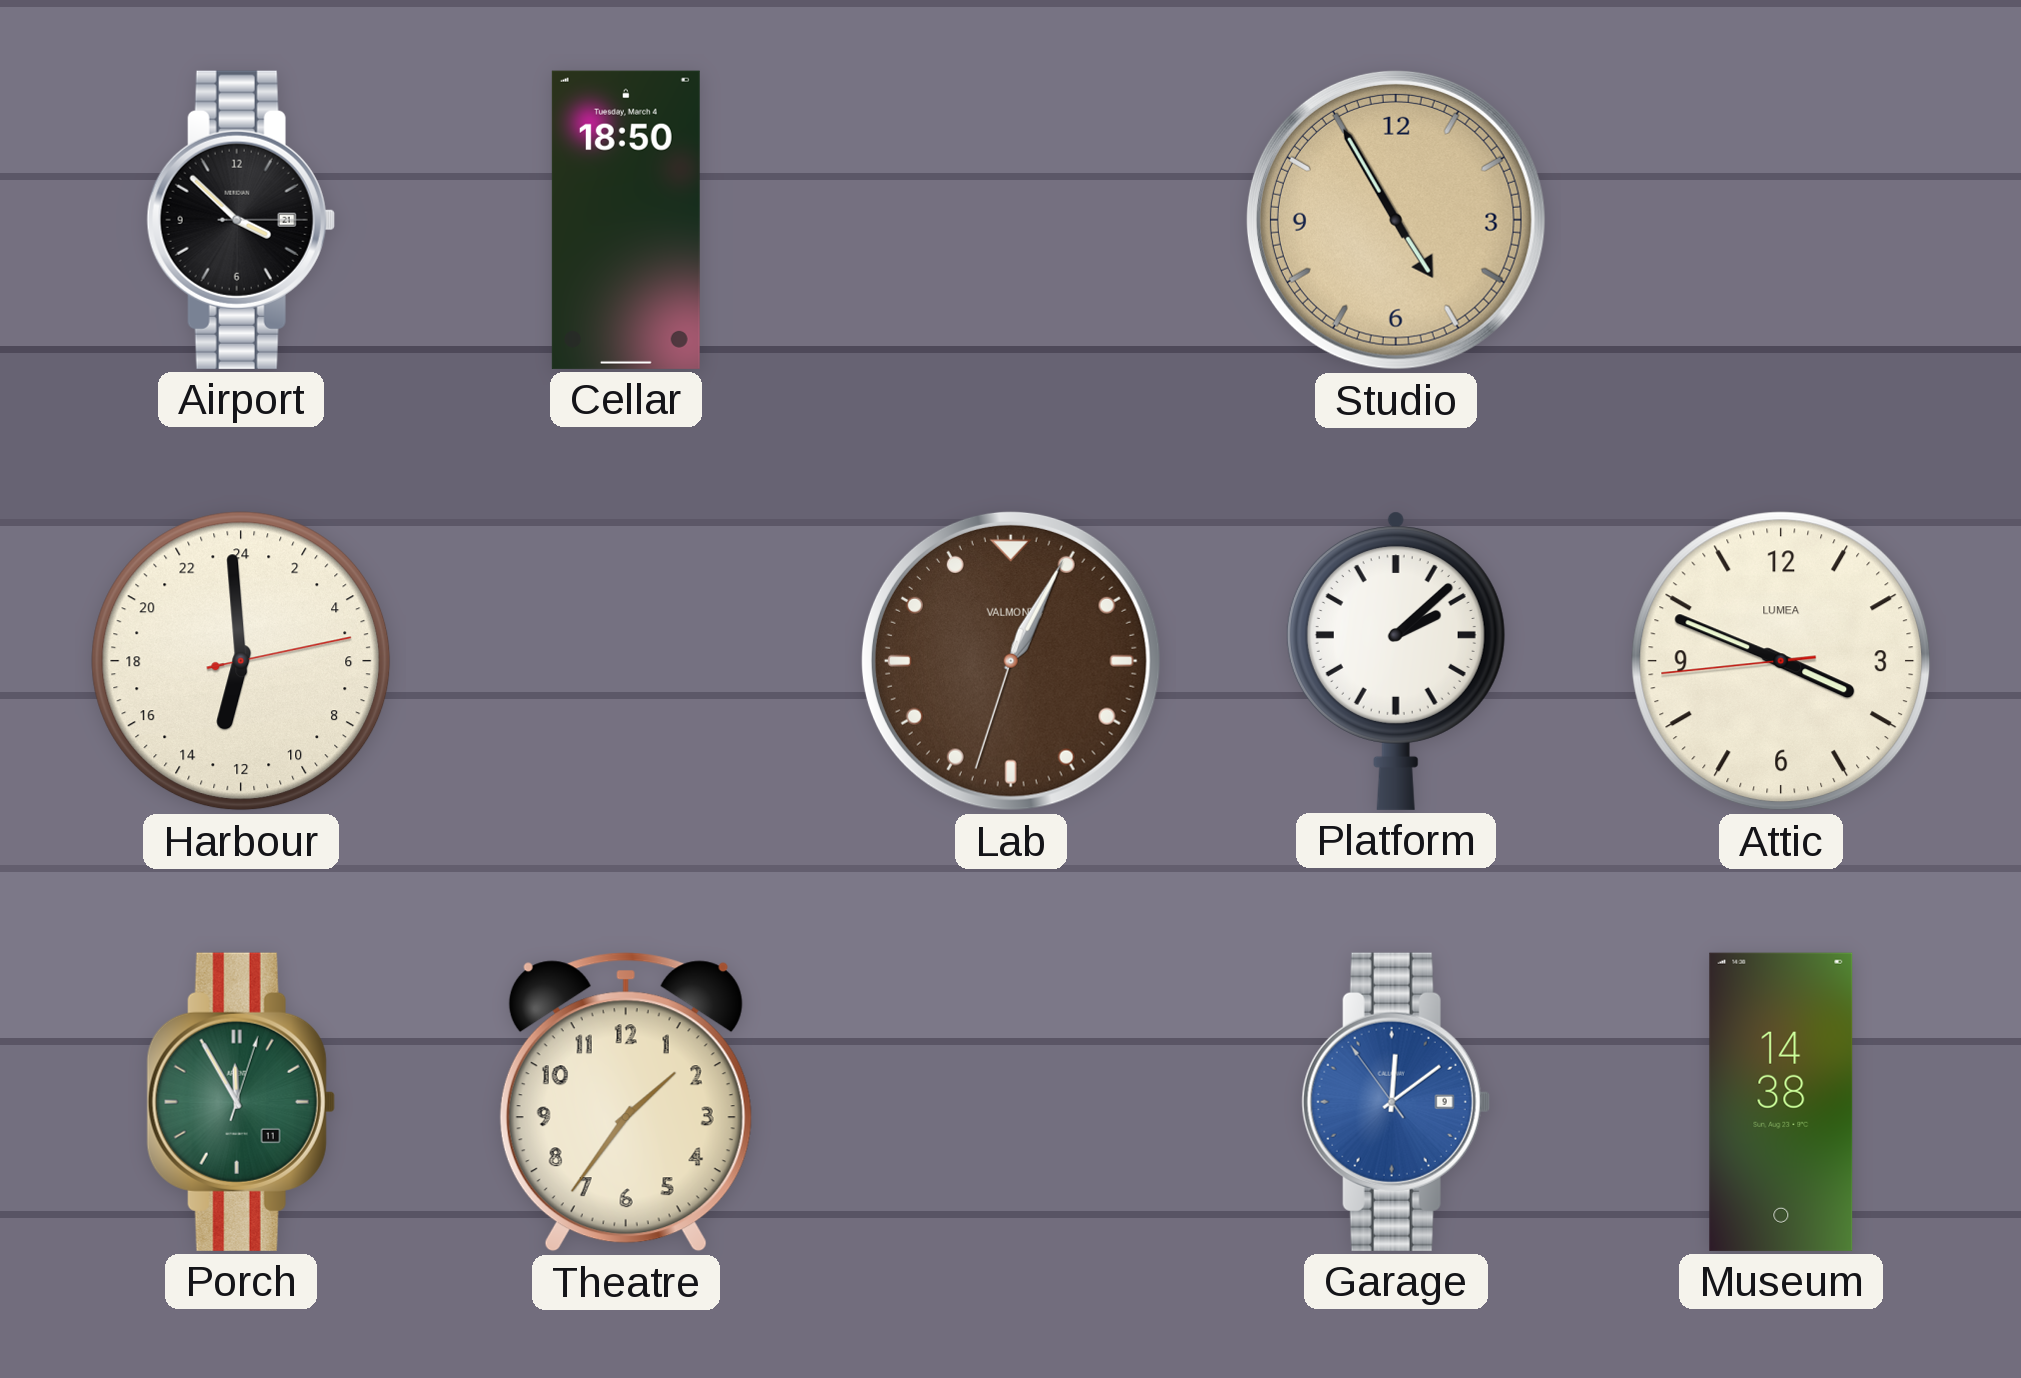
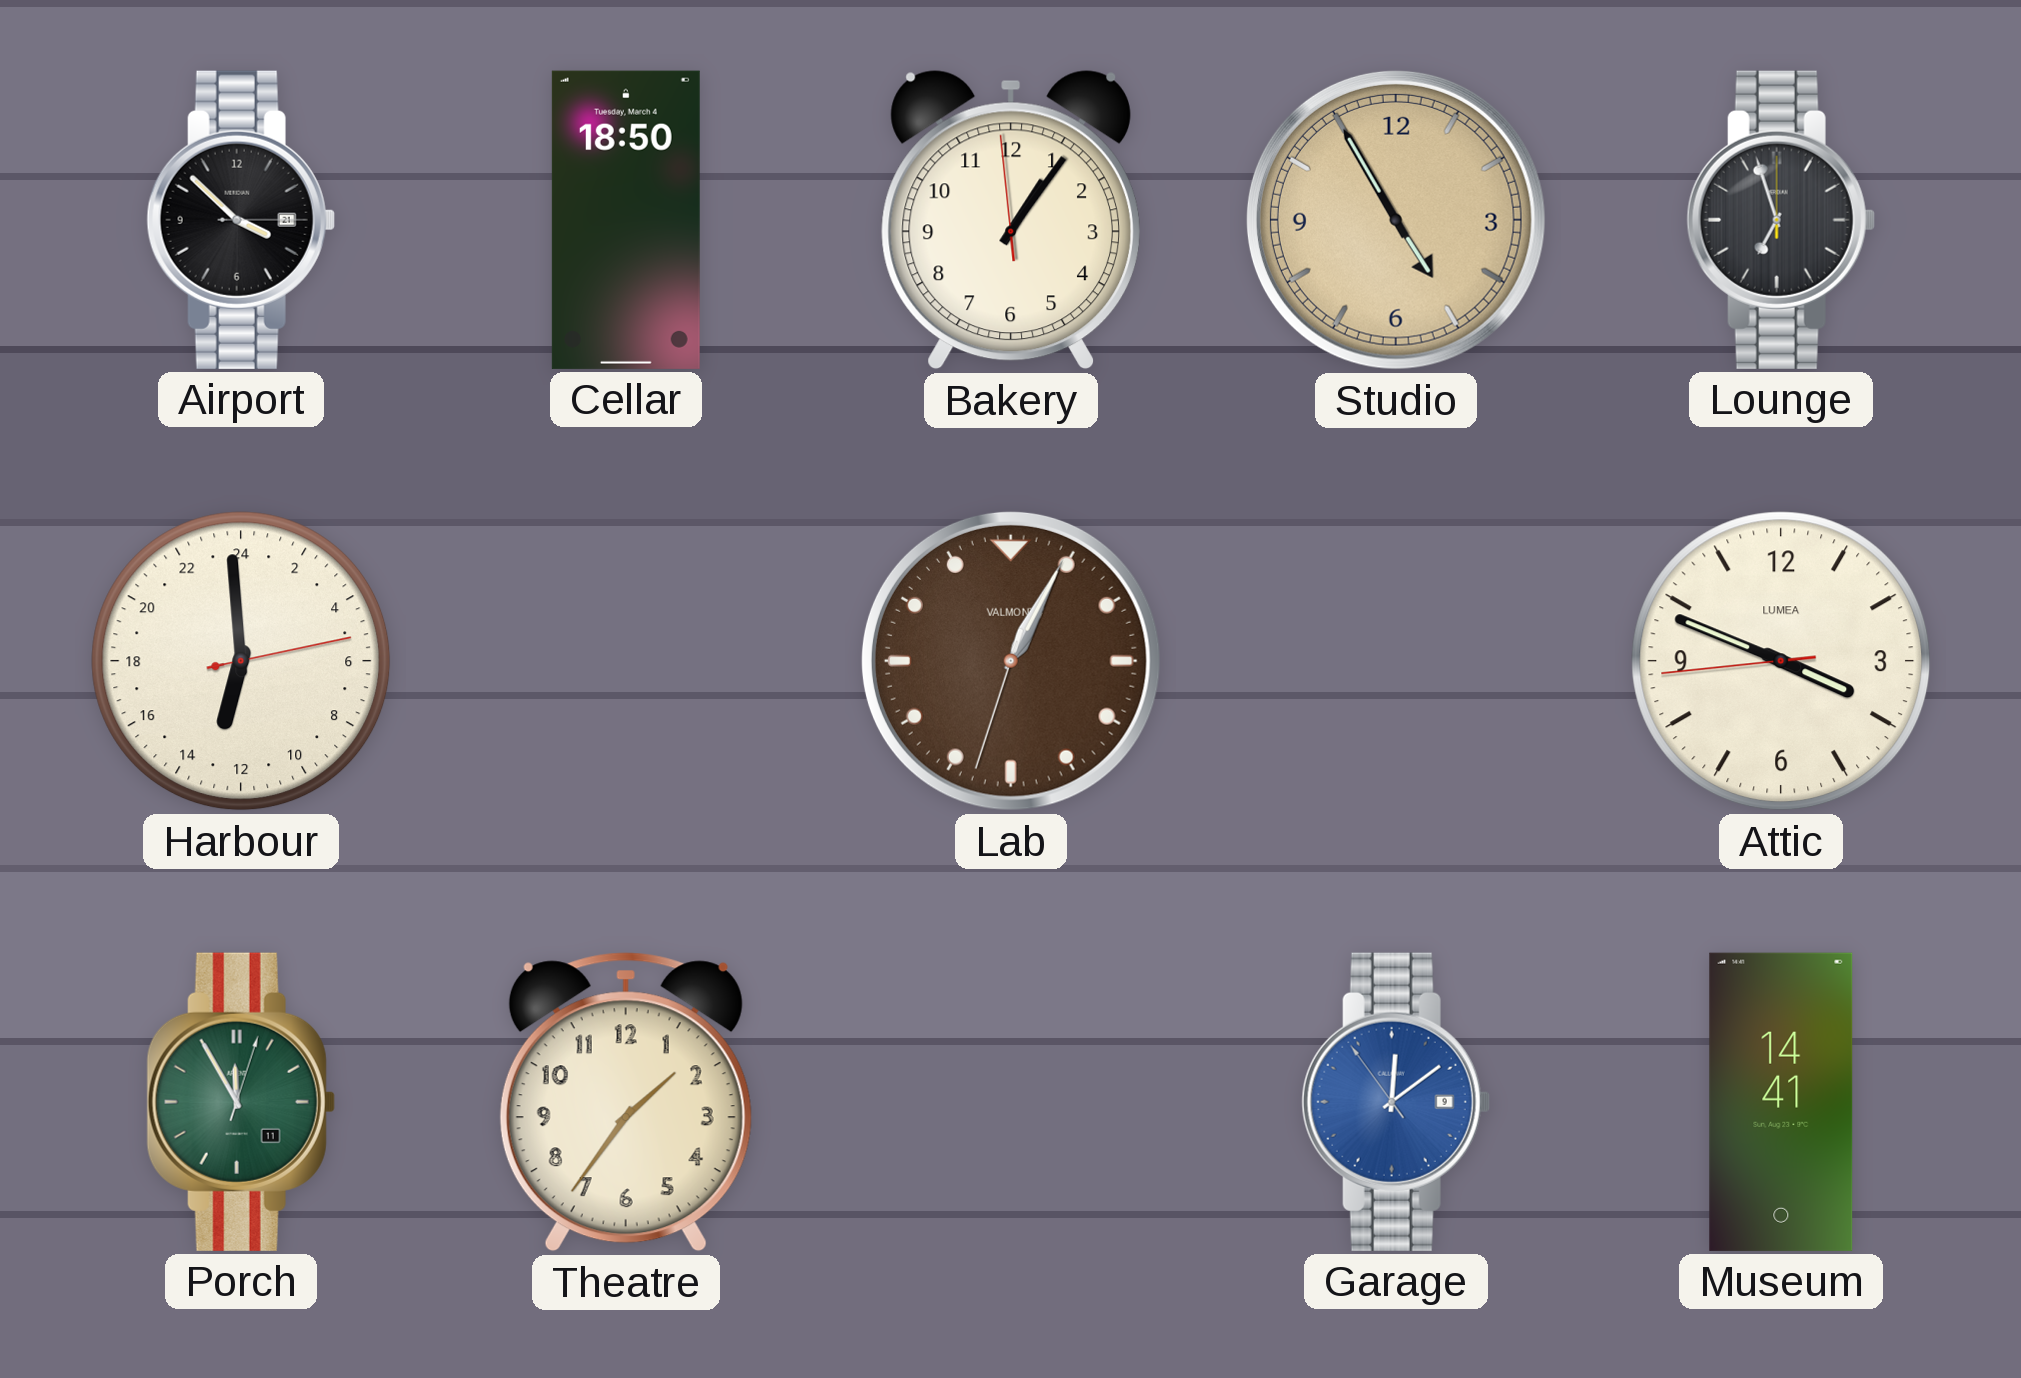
Bakery: none -> 1:05
Lounge: none -> 6:57
Platform: 2:08 -> none
Museum: 14:38 -> 14:41
